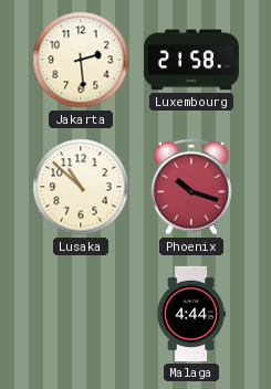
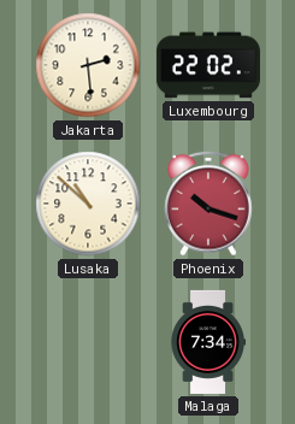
Luxembourg: 21:58 -> 22:02
Malaga: 4:44 -> 7:34
